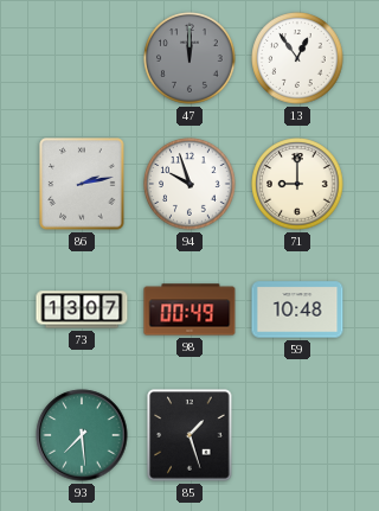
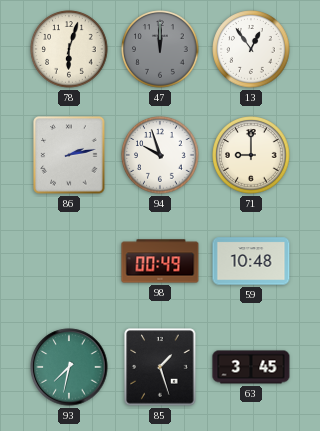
78: none -> 6:03
73: 13:07 -> none
93: 7:29 -> 7:32
63: none -> 3:45
